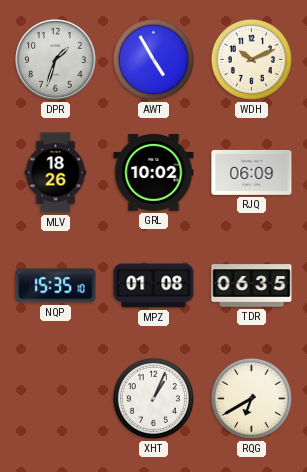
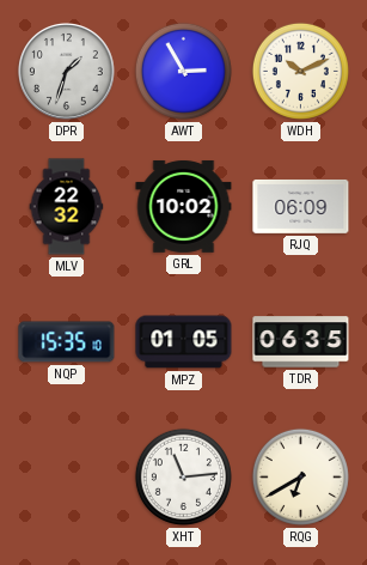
AWT: 4:55 -> 2:55
MLV: 18:26 -> 22:32
MPZ: 01:08 -> 01:05
XHT: 1:04 -> 11:14
